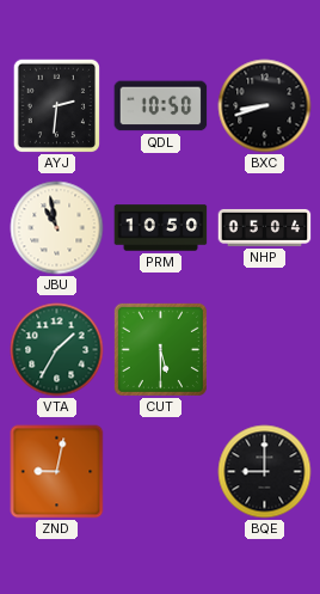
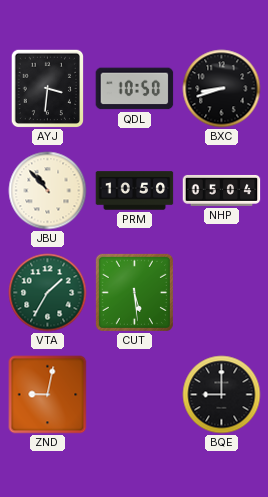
AYJ: 2:31 -> 3:31
JBU: 10:58 -> 10:53
CUT: 5:30 -> 5:29
